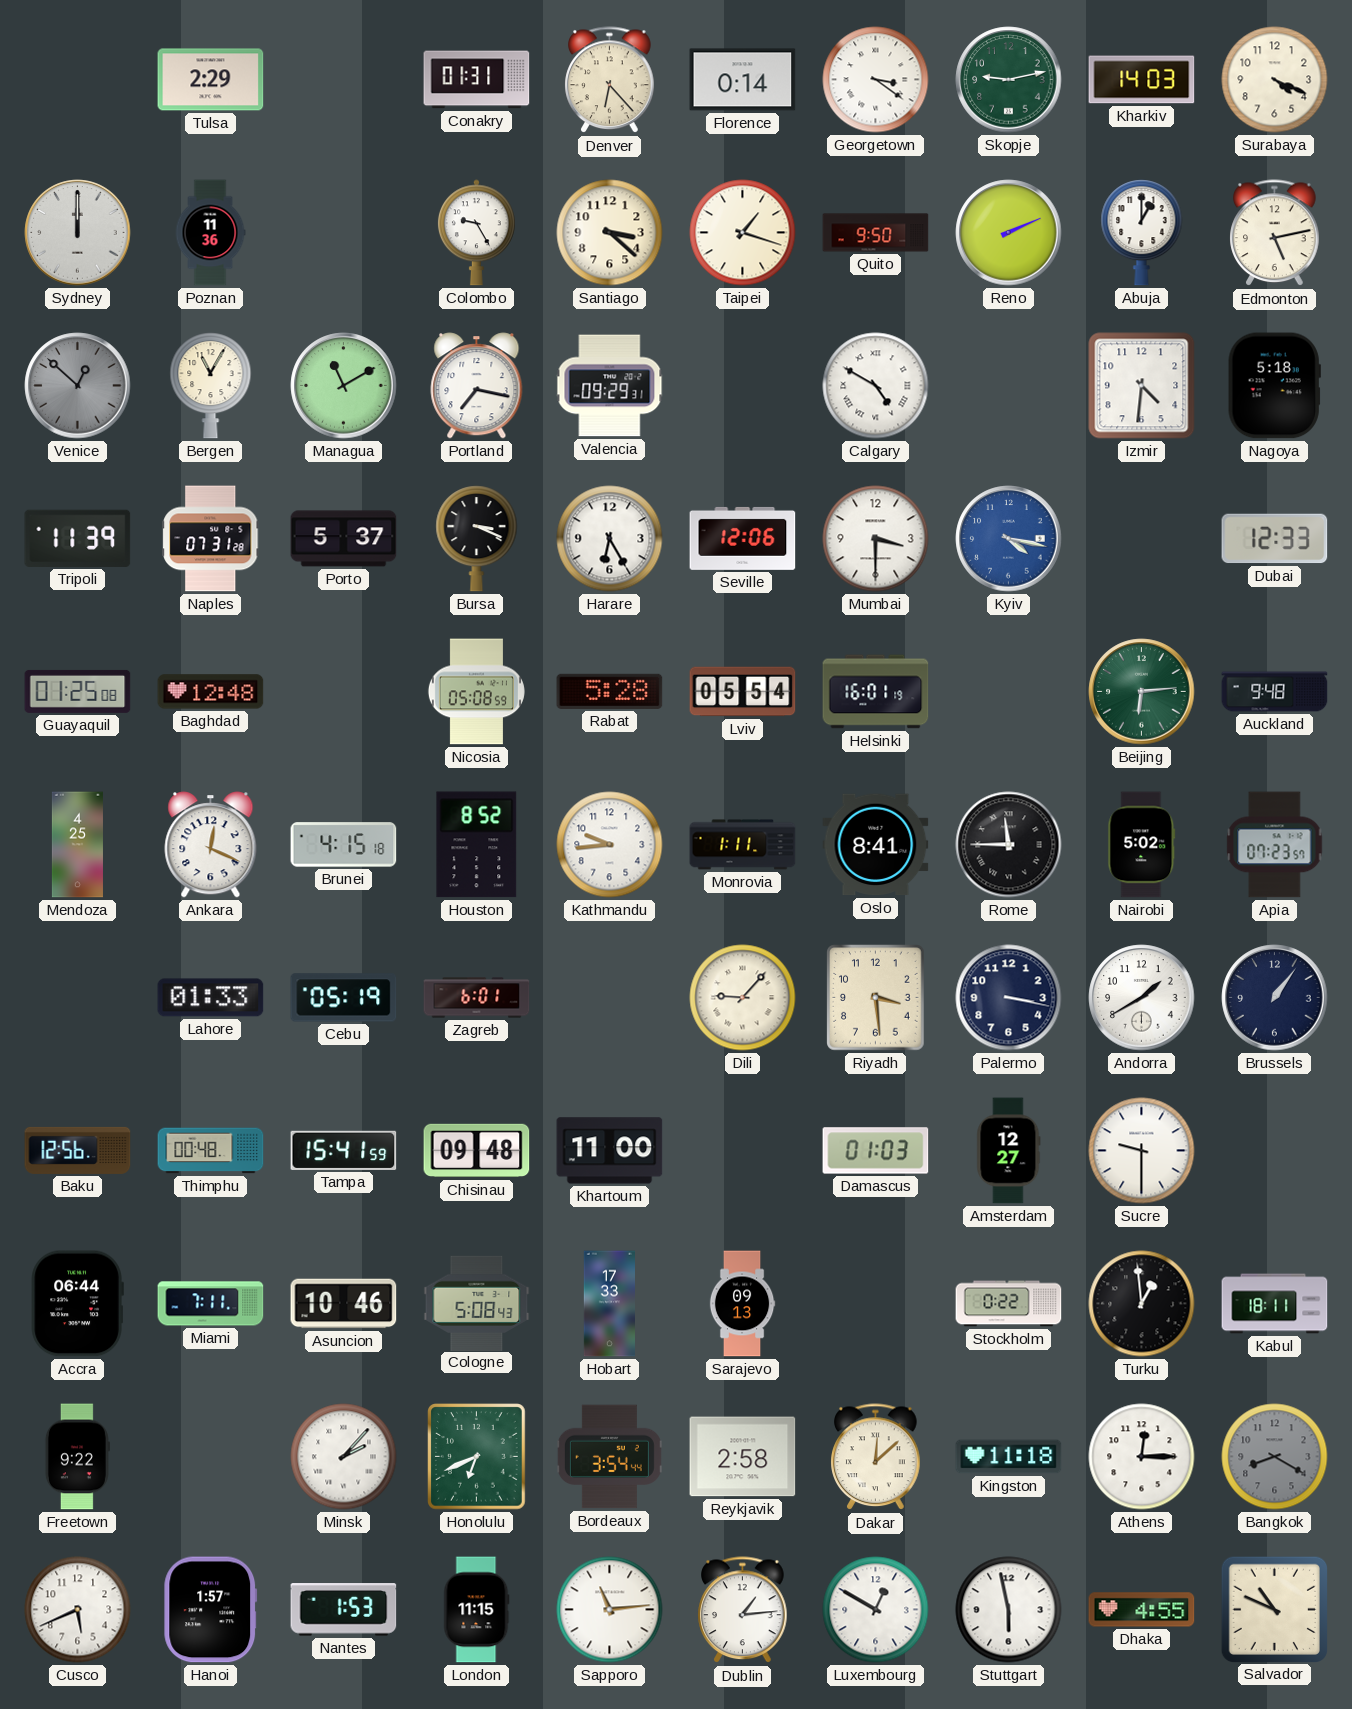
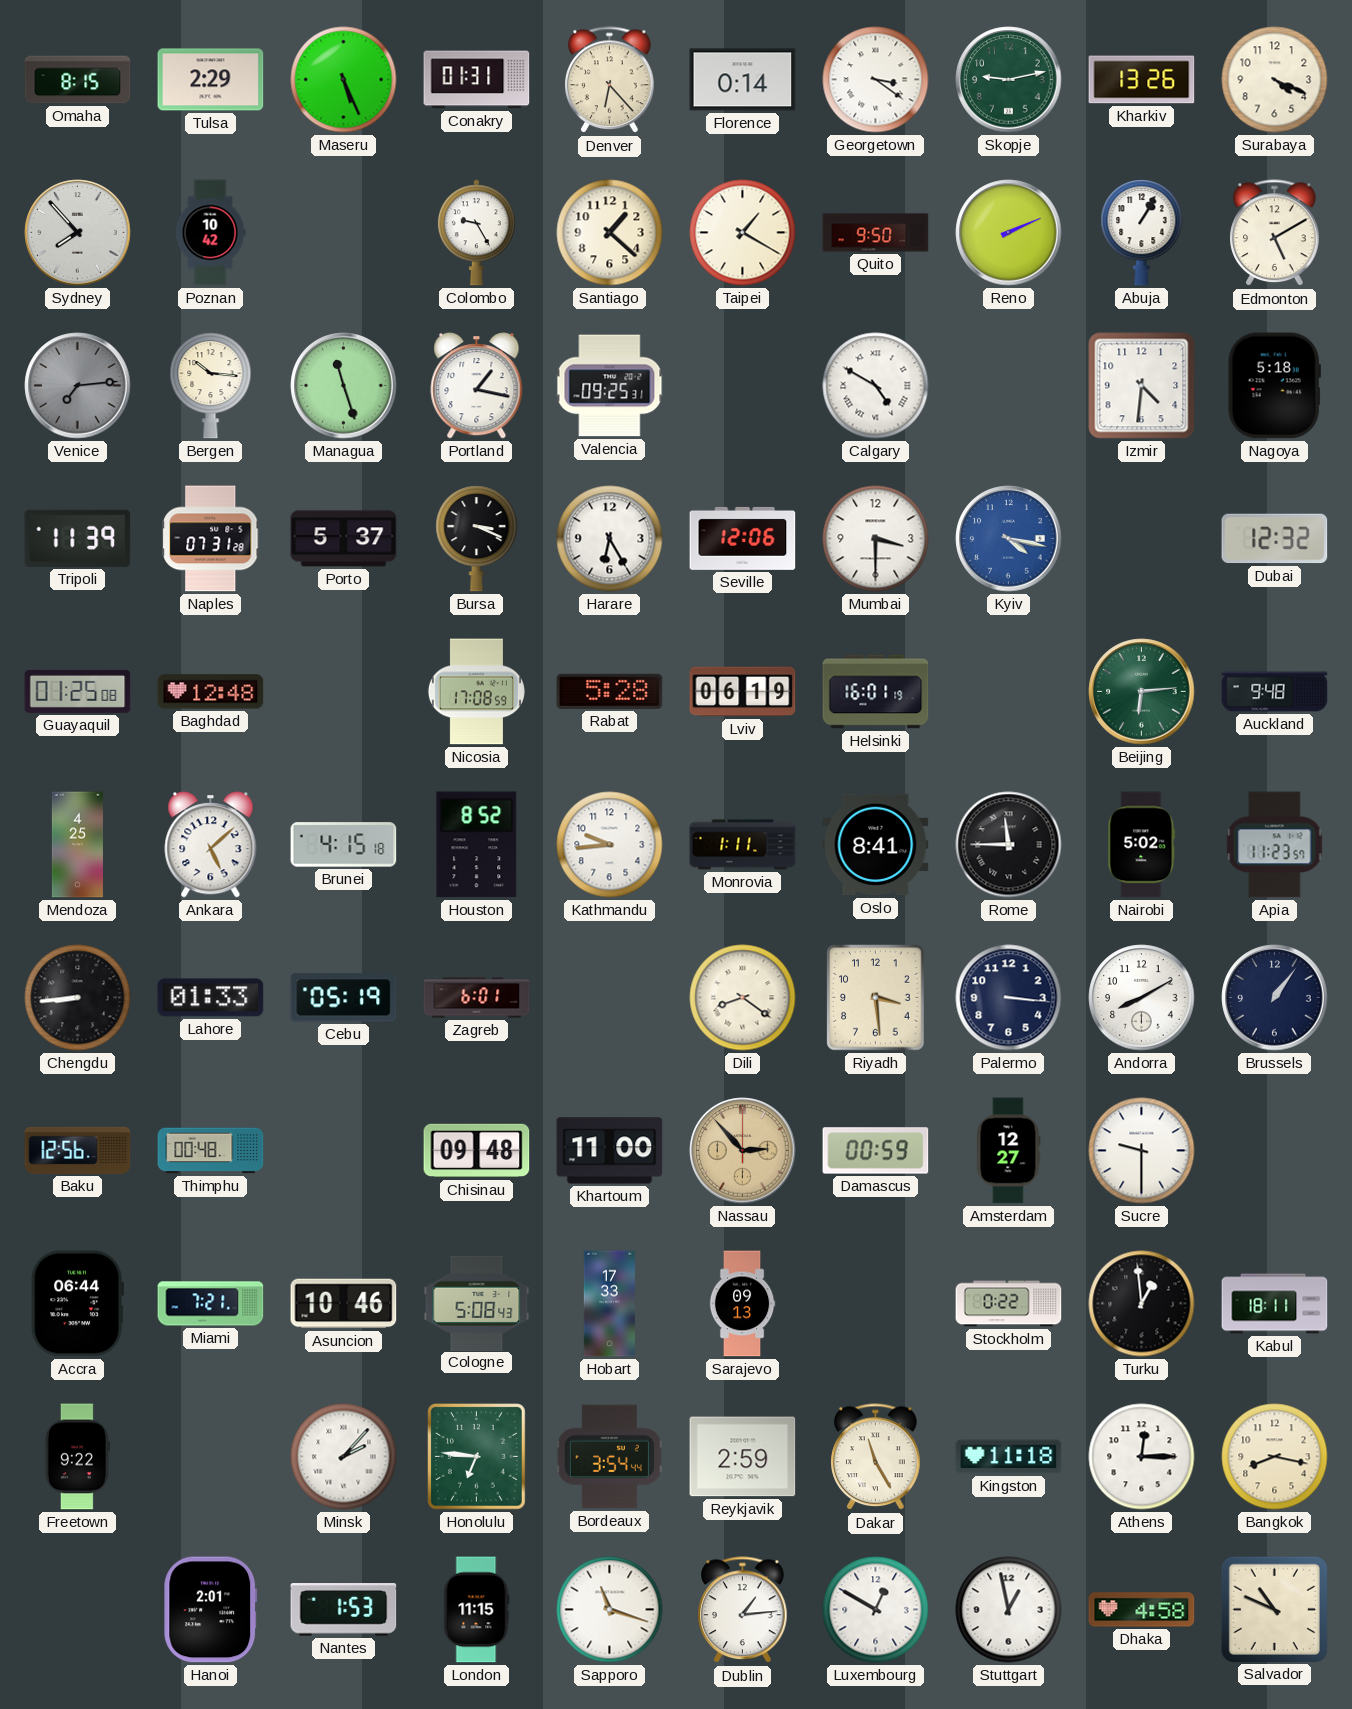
Omaha: none -> 8:15
Maseru: none -> 5:26
Kharkiv: 14:03 -> 13:26
Sydney: 12:00 -> 7:53
Poznan: 11:36 -> 10:42
Santiago: 3:22 -> 1:22
Taipei: 1:18 -> 1:20
Abuja: 1:00 -> 1:05
Edmonton: 5:13 -> 5:10
Venice: 12:52 -> 7:14
Bergen: 11:05 -> 10:16
Managua: 11:10 -> 11:27
Portland: 7:17 -> 1:17
Valencia: 09:29 -> 09:25
Dubai: 12:33 -> 12:32
Nicosia: 05:08 -> 17:08
Lviv: 05:54 -> 06:19
Ankara: 12:19 -> 5:08
Apia: 07:23 -> 11:23
Chengdu: none -> 8:44
Dili: 9:07 -> 8:21
Palermo: 3:17 -> 3:16
Andorra: 1:40 -> 8:10
Tampa: 15:41 -> none
Nassau: none -> 2:53
Damascus: 01:03 -> 00:59
Miami: 7:11 -> 7:21
Honolulu: 6:41 -> 6:46
Reykjavik: 2:58 -> 2:59
Dakar: 12:08 -> 11:25
Bangkok: 8:20 -> 8:17
Bangkok dial: grey -> cream
Cusco: 5:41 -> none
Hanoi: 1:57 -> 2:01
Sapporo: 11:14 -> 11:18
Stuttgart: 5:58 -> 12:58
Dhaka: 4:55 -> 4:58
